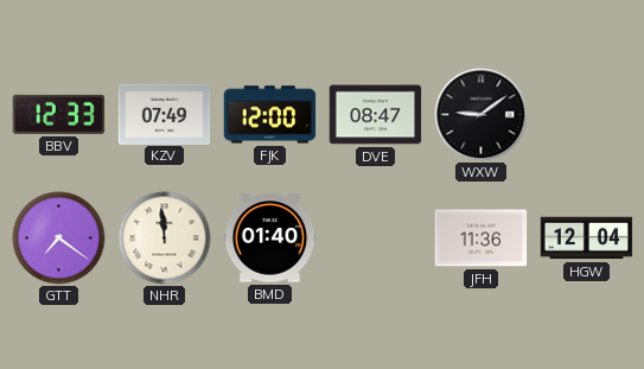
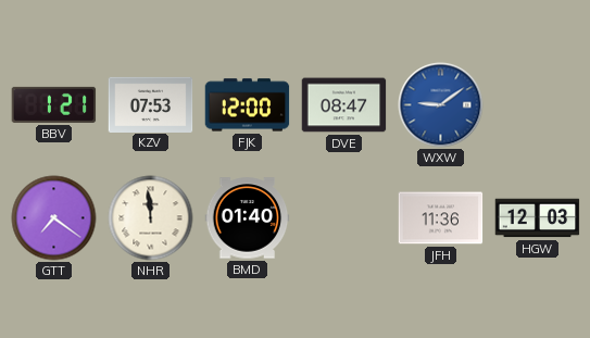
BBV: 12:33 -> 1:21
KZV: 07:49 -> 07:53
WXW dial: black -> blue
HGW: 12:04 -> 12:03
